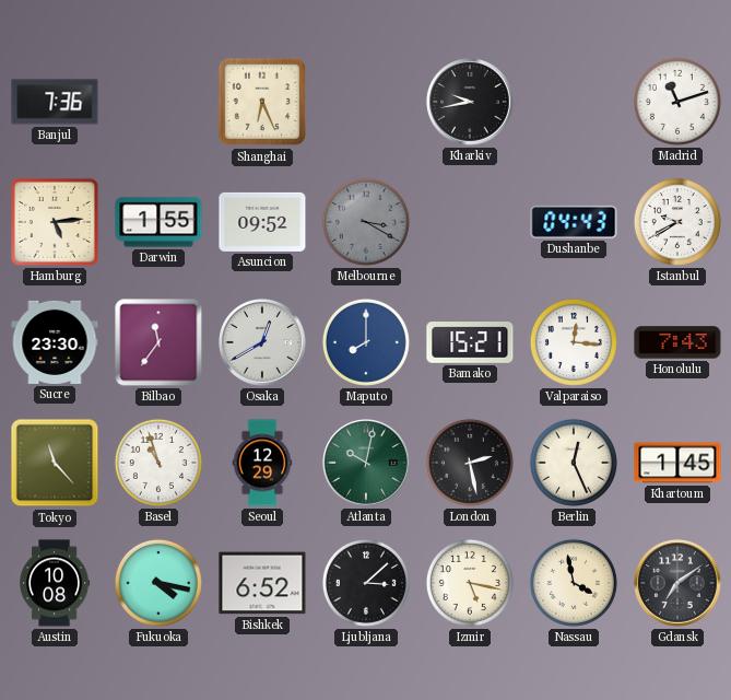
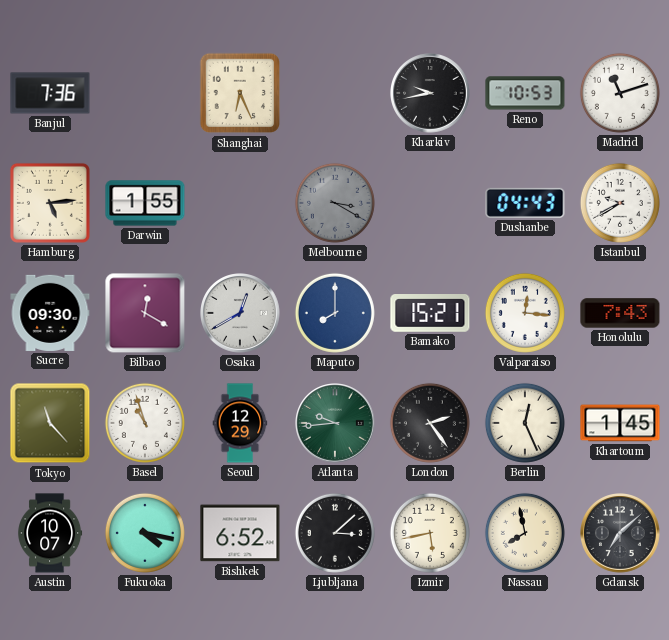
Reno: none -> 10:53
Asuncion: 09:52 -> none
Sucre: 23:30 -> 09:30
Bilbao: 11:36 -> 12:20
Atlanta: 10:02 -> 9:44
London: 2:28 -> 2:24
Austin: 10:08 -> 10:07
Izmir: 5:17 -> 5:43
Nassau: 3:58 -> 7:58
Gdansk: 7:09 -> 7:08
